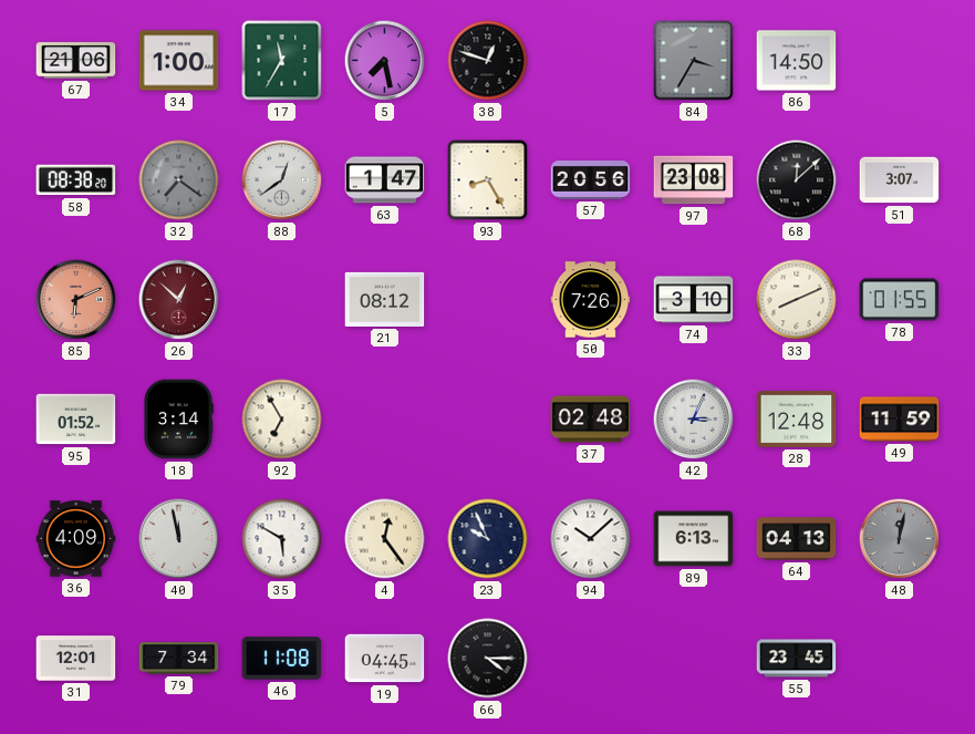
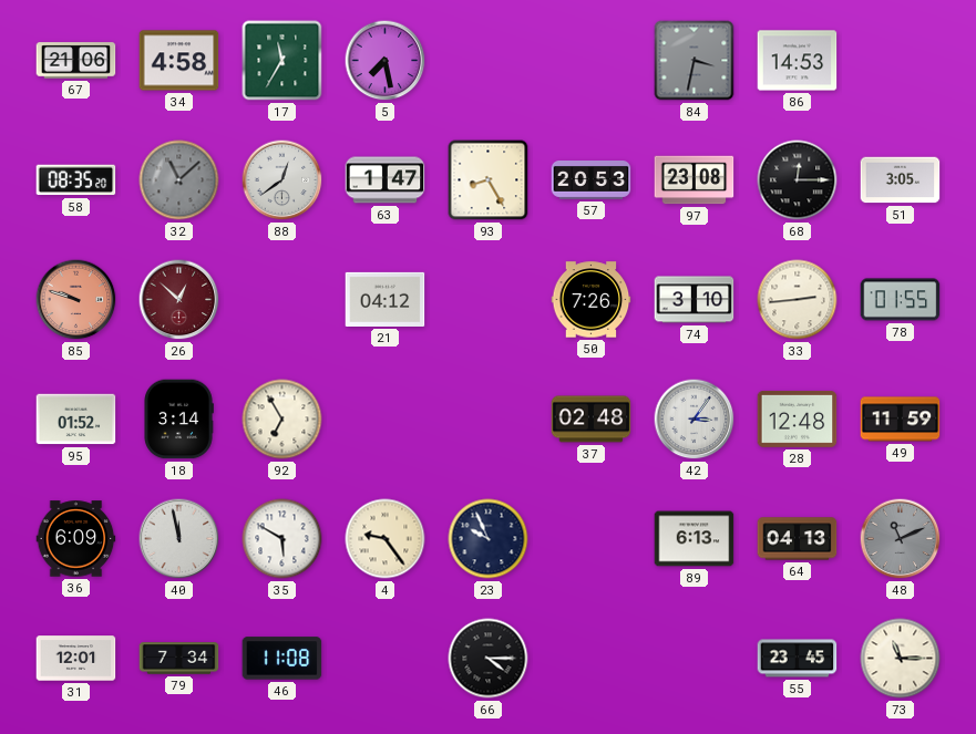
34: 1:00 -> 4:58
38: 12:48 -> none
84: 3:35 -> 3:32
86: 14:50 -> 14:53
58: 08:38 -> 08:35
32: 7:21 -> 11:08
57: 20:56 -> 20:53
68: 12:08 -> 12:15
51: 3:07 -> 3:05
85: 6:11 -> 9:48
21: 08:12 -> 04:12
33: 8:11 -> 2:44
42: 3:04 -> 3:06
36: 4:09 -> 6:09
4: 12:24 -> 9:24
94: 10:08 -> none
48: 12:02 -> 11:11
19: 04:45 -> none
73: none -> 11:15
